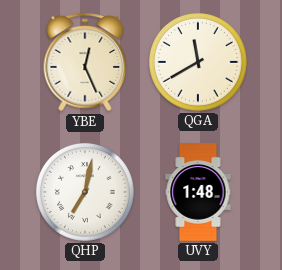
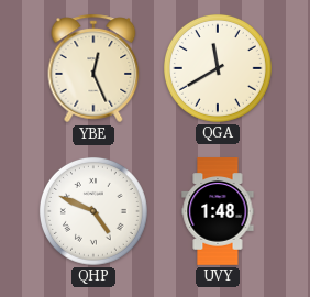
QHP: 7:02 -> 4:49
